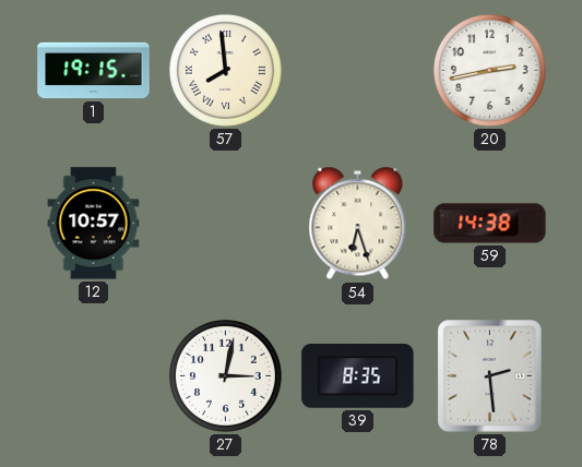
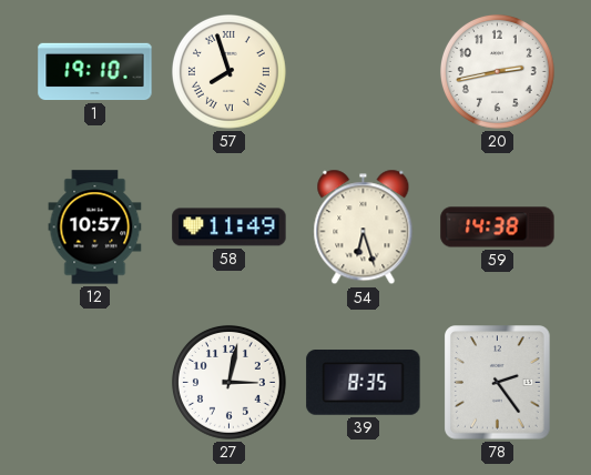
1: 19:15 -> 19:10
57: 7:59 -> 7:57
58: none -> 11:49
78: 2:29 -> 2:24
